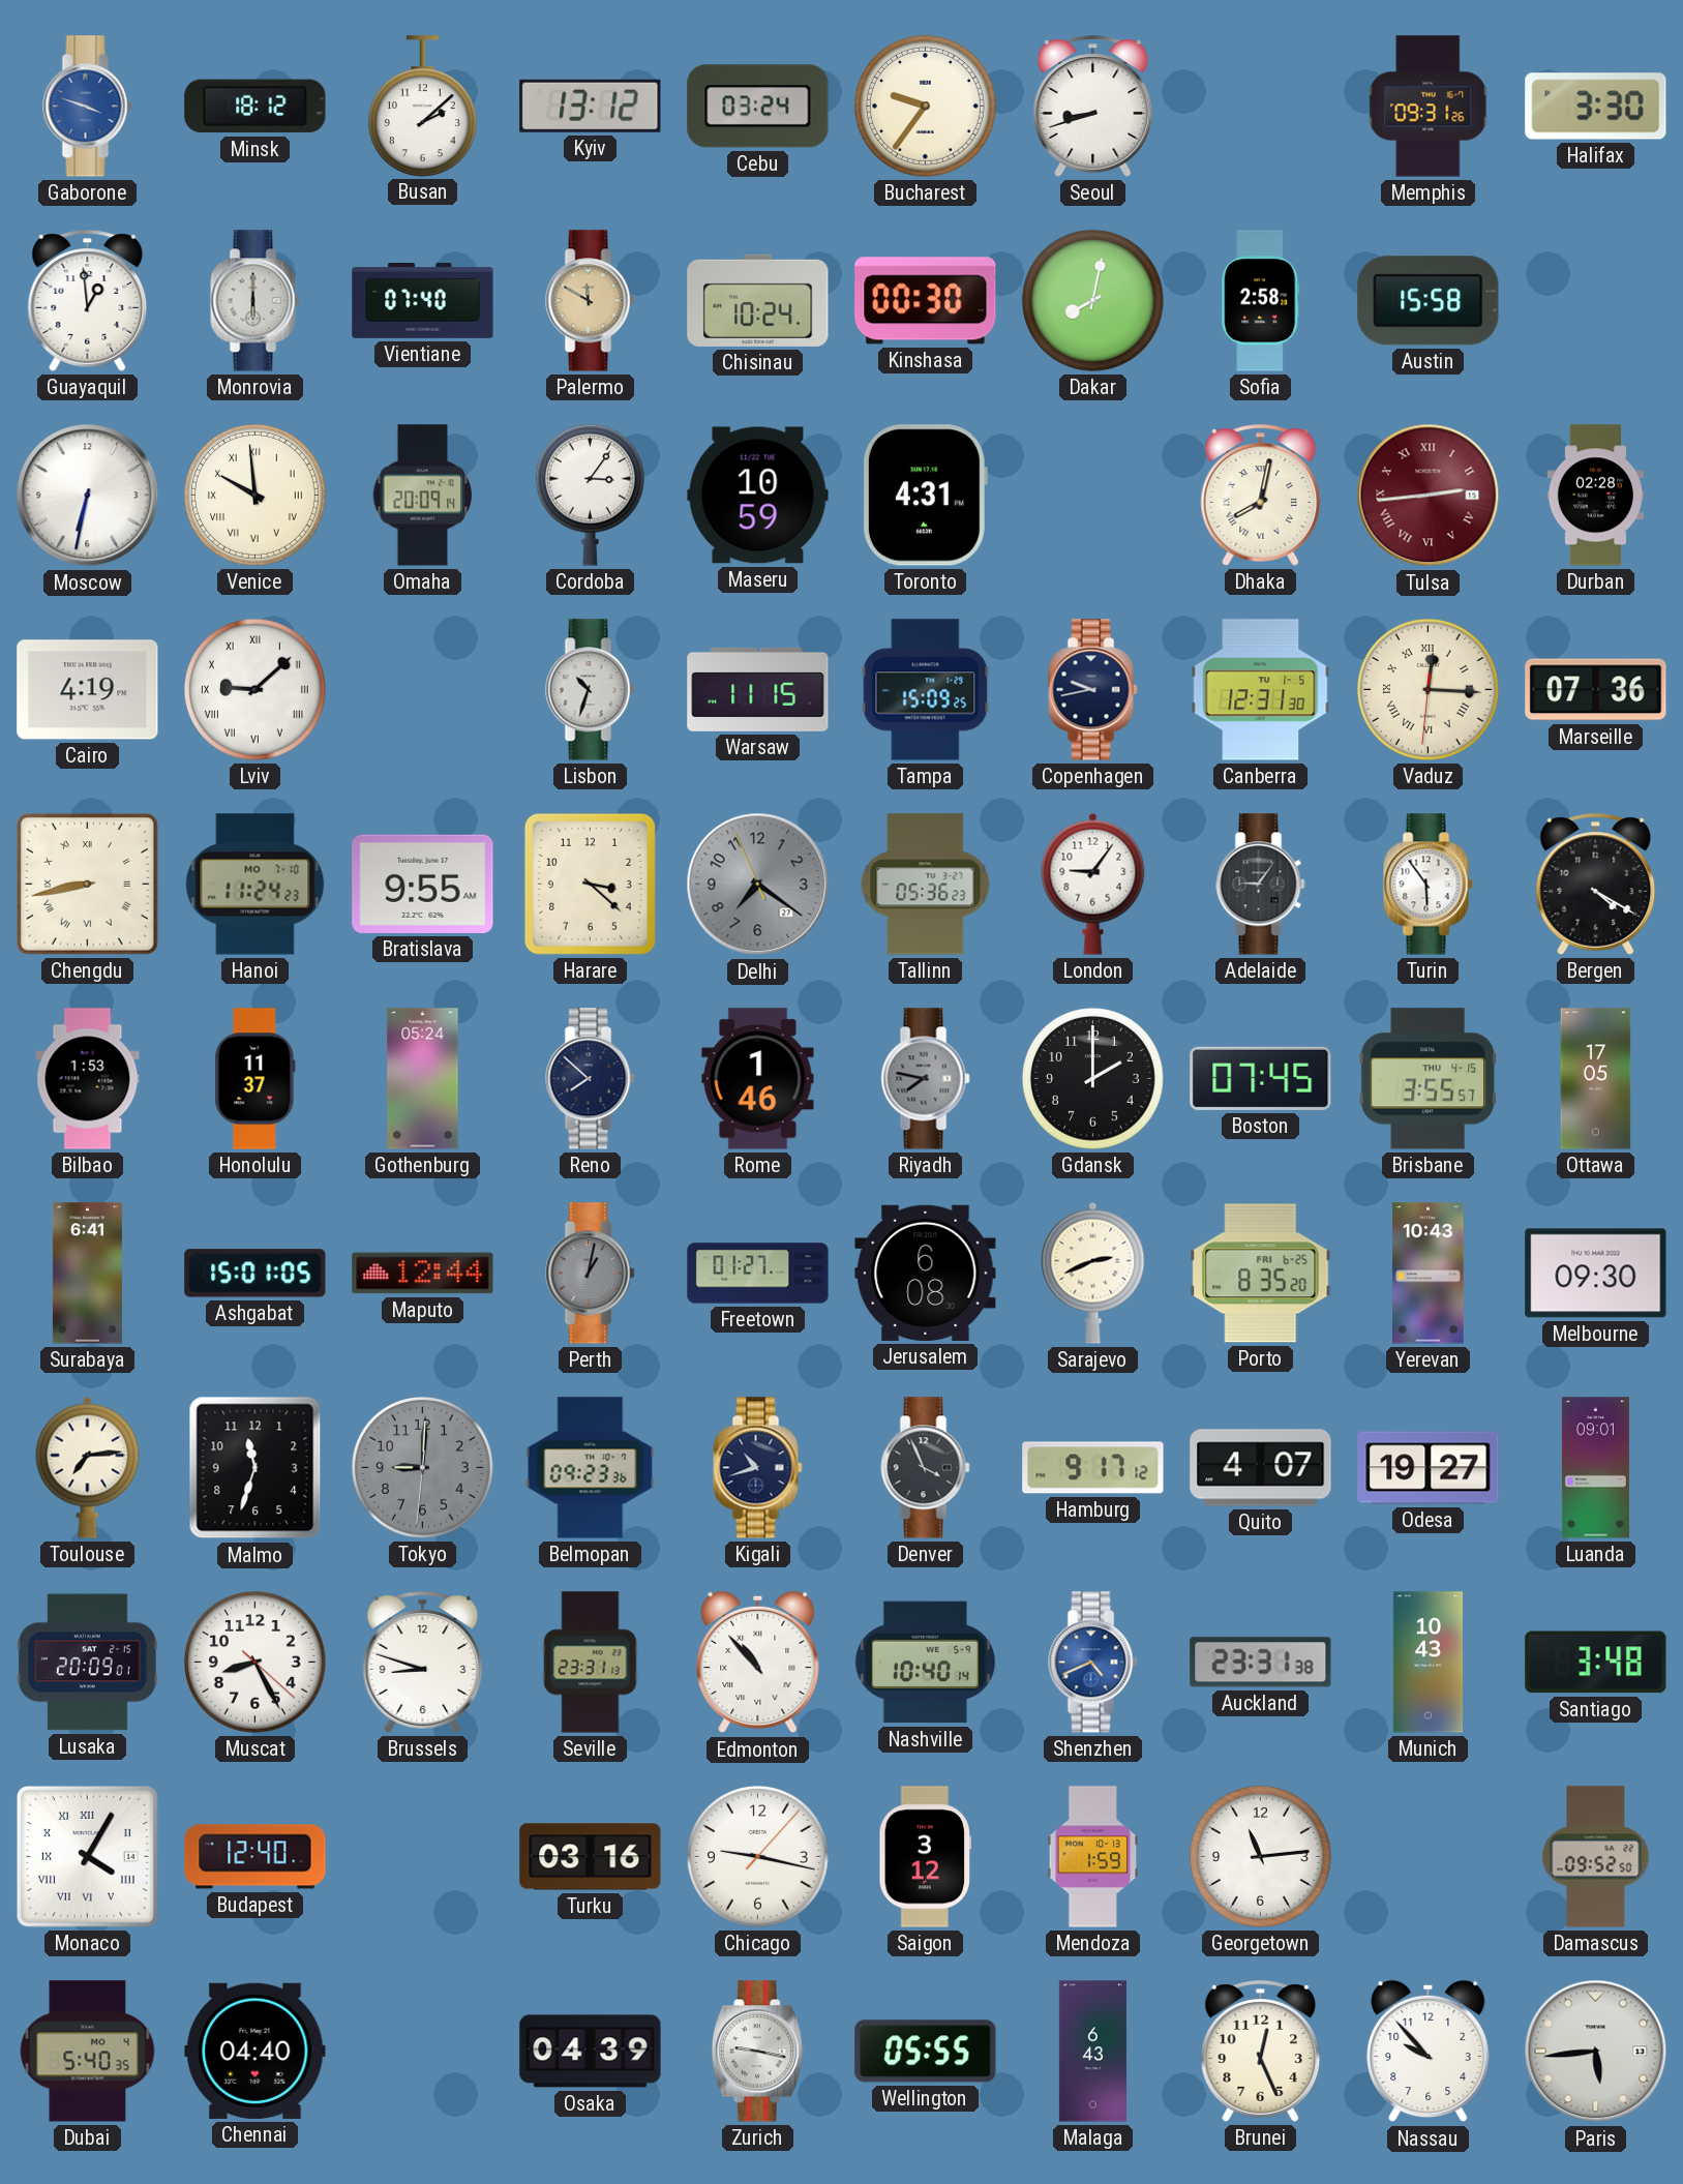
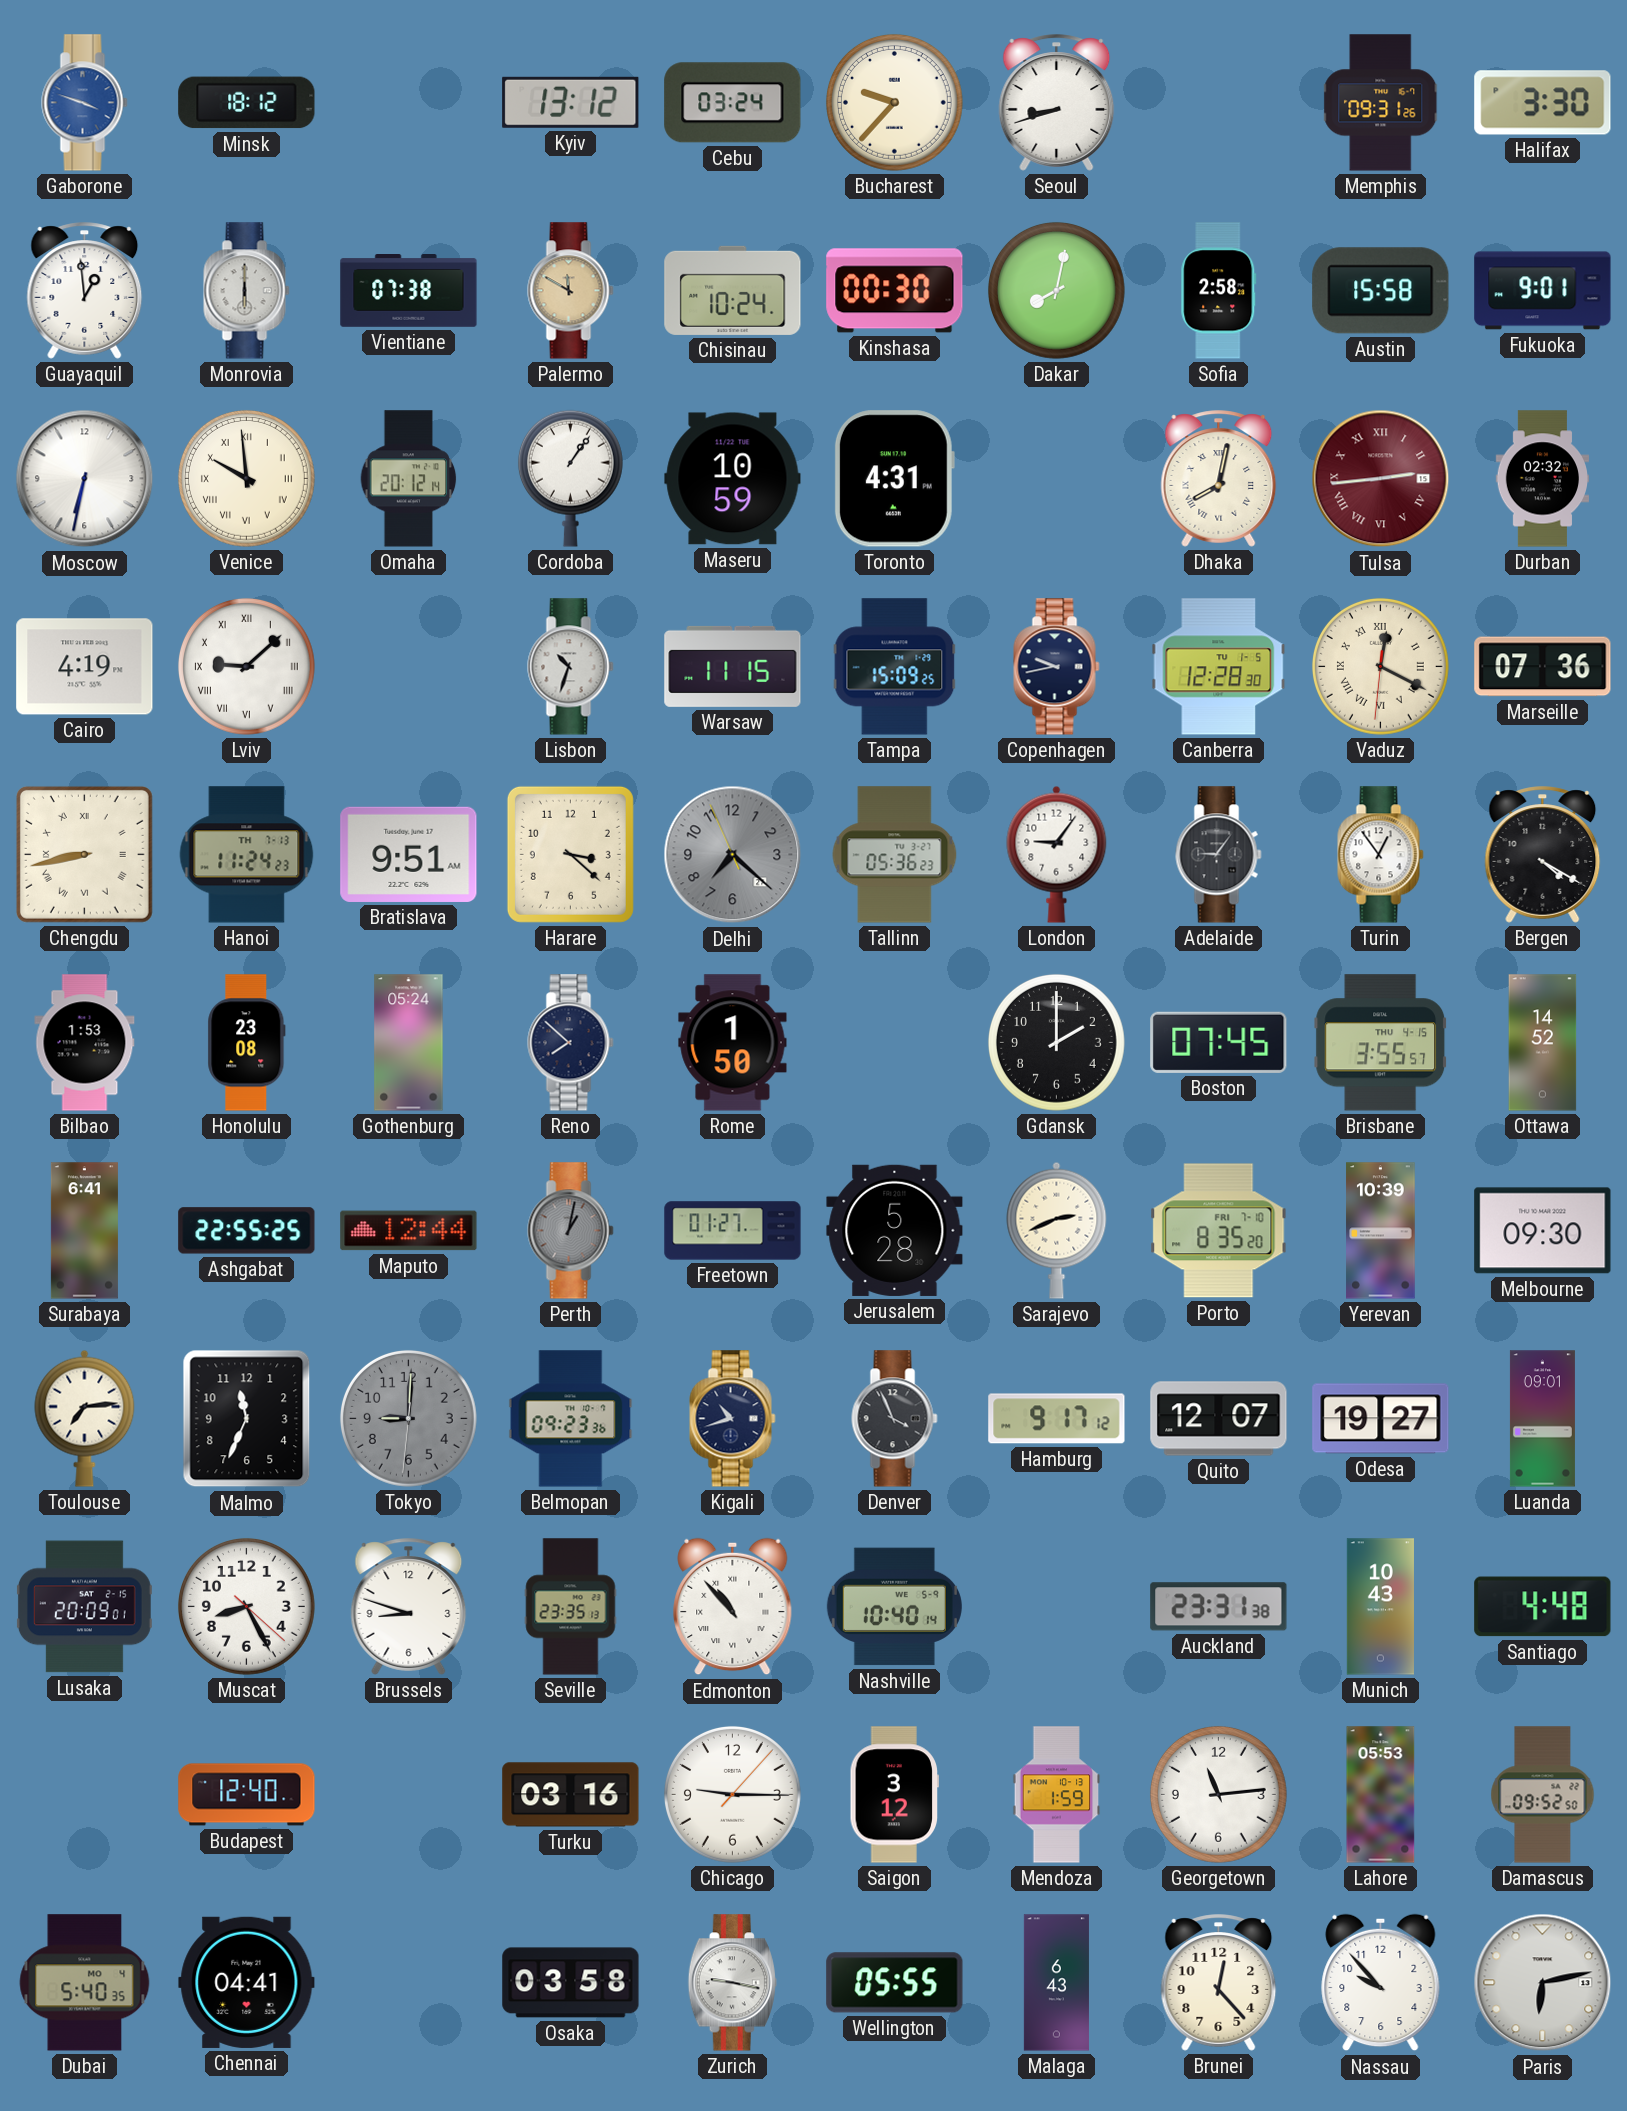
Busan: 2:08 -> none
Bucharest: 9:36 -> 9:37
Vientiane: 07:40 -> 07:38
Fukuoka: none -> 9:01
Omaha: 20:09 -> 20:12
Cordoba: 3:06 -> 1:06
Durban: 02:28 -> 02:32
Canberra: 12:31 -> 12:28
Vaduz: 12:15 -> 12:19
Hanoi date: MO 7-10 -> TH 7-13
Bratislava: 9:55 -> 9:51
Delhi: 7:20 -> 7:21
Turin: 5:54 -> 12:54
Honolulu: 11:37 -> 23:08
Rome: 1:46 -> 1:50
Riyadh: 7:47 -> none
Ottawa: 17:05 -> 14:52
Ashgabat: 15:01 -> 22:55
Jerusalem: 6:08 -> 5:28
Porto date: FRI 6-25 -> FRI 7-10
Yerevan: 10:43 -> 10:39
Malmo: 11:33 -> 11:34
Quito: 4:07 -> 12:07
Seville: 23:31 -> 23:35
Shenzhen: 4:41 -> none
Santiago: 3:48 -> 4:48
Monaco: 4:05 -> none
Chicago: 9:17 -> 9:15
Lahore: none -> 05:53
Chennai: 04:40 -> 04:41
Osaka: 04:39 -> 03:58
Brunei: 12:26 -> 12:23
Paris: 5:44 -> 6:13
